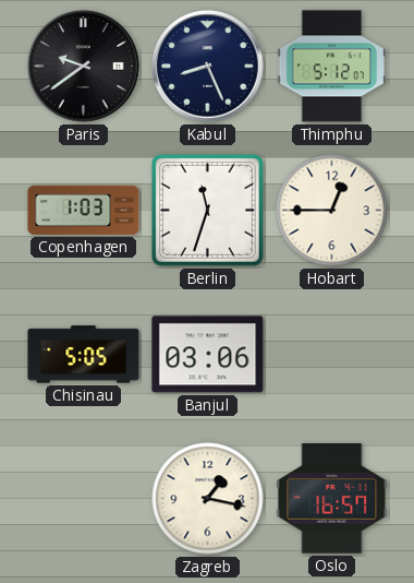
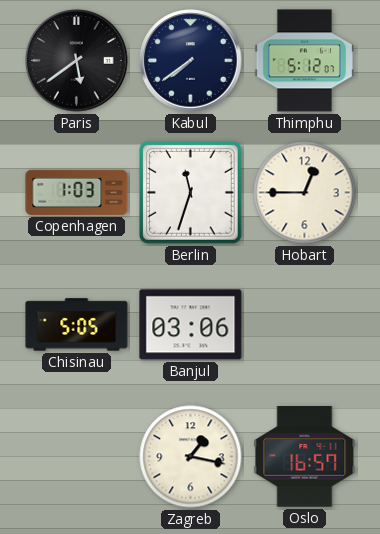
Paris: 9:39 -> 5:39
Kabul: 8:26 -> 7:39
